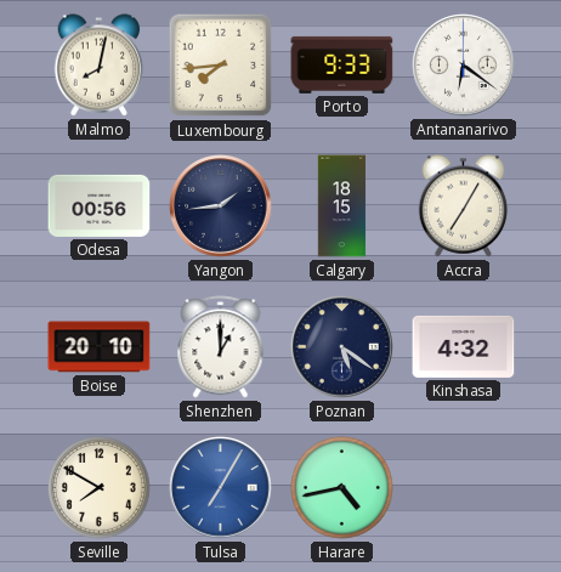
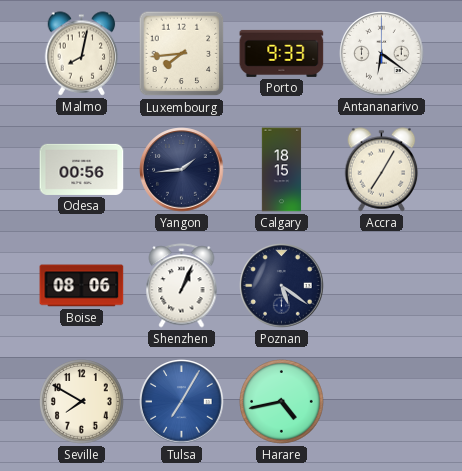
Boise: 20:10 -> 08:06
Shenzhen: 1:00 -> 1:04
Kinshasa: 4:32 -> none
